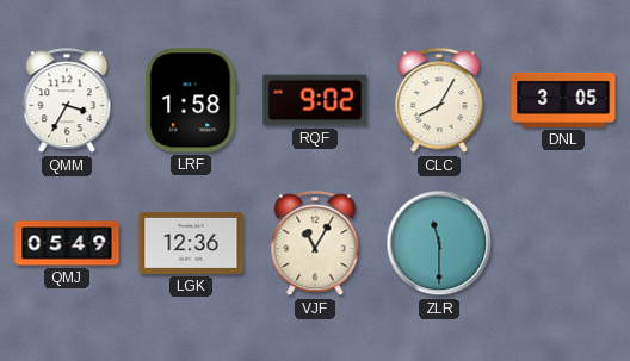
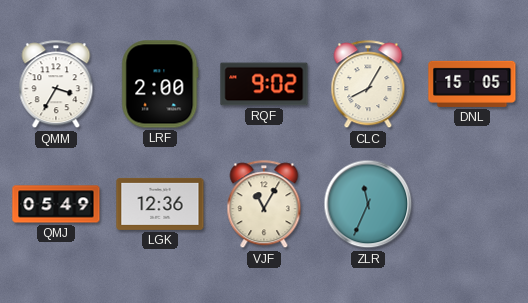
LRF: 1:58 -> 2:00
DNL: 3:05 -> 15:05
ZLR: 11:30 -> 11:34
